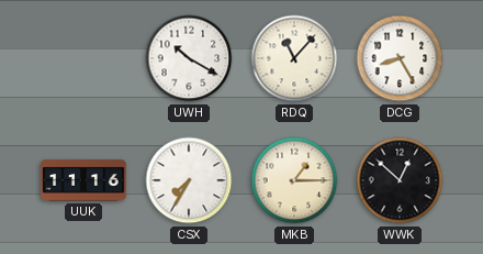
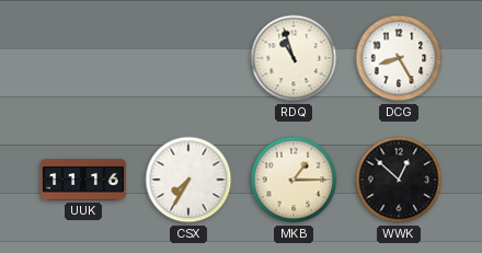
UWH: 10:20 -> none
RDQ: 11:07 -> 10:57
